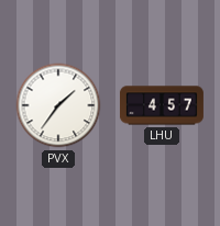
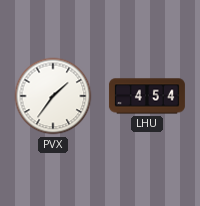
LHU: 4:57 -> 4:54
